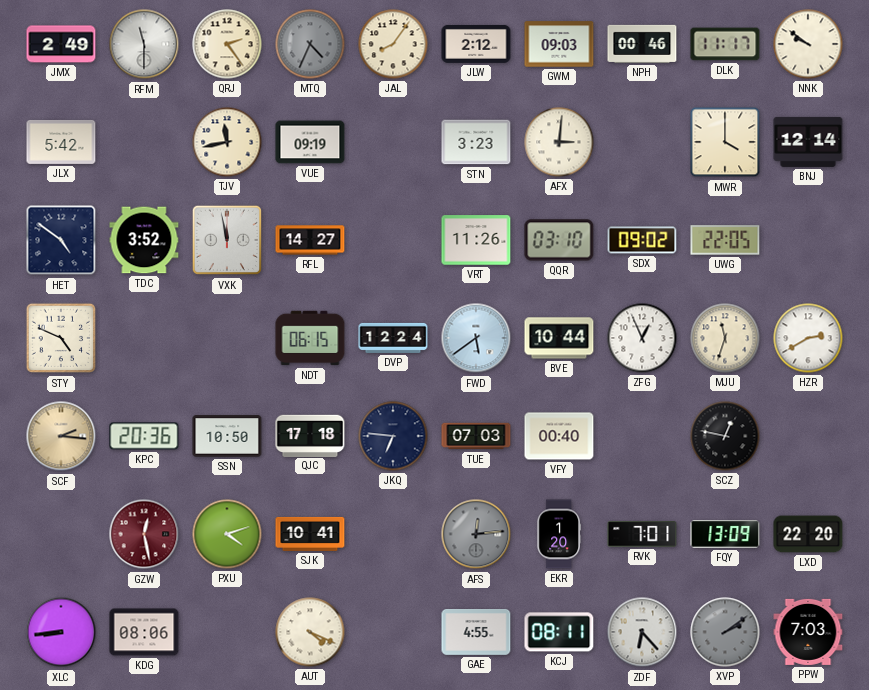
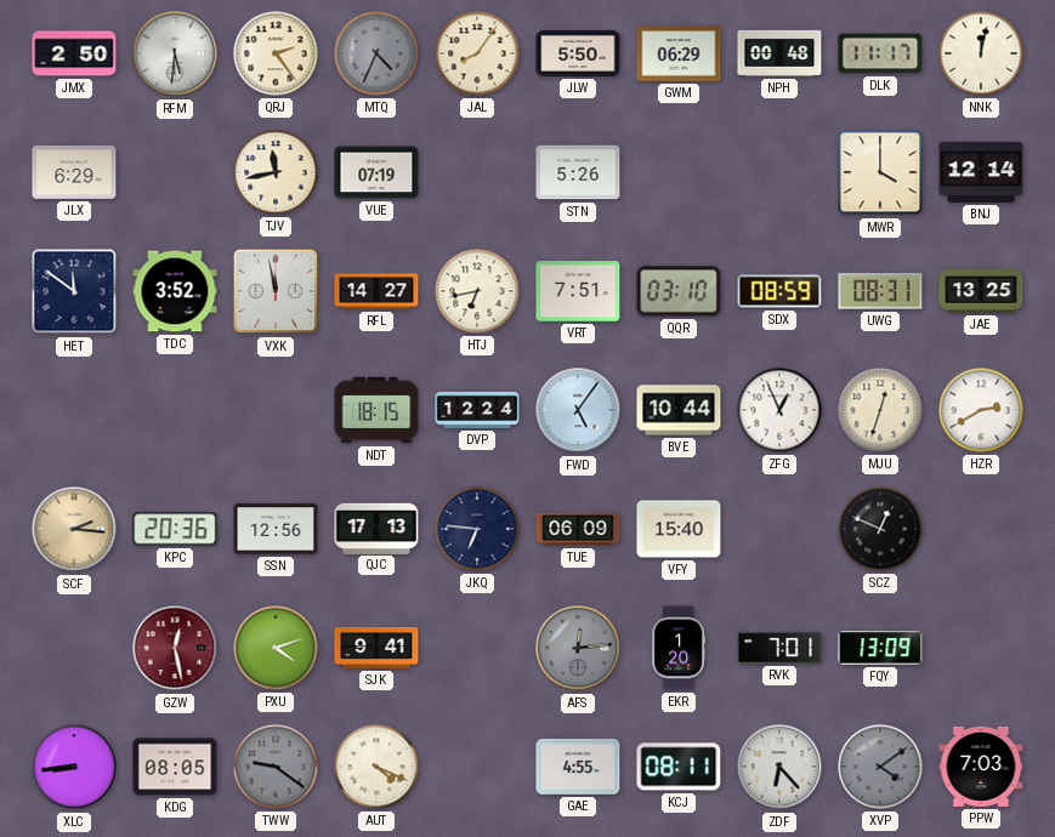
JMX: 2:49 -> 2:50
RFM: 11:30 -> 5:31
JLW: 2:12 -> 5:50
GWM: 09:03 -> 06:29
NPH: 00:46 -> 00:48
NNK: 9:51 -> 12:02
JLX: 5:42 -> 6:29
VUE: 09:19 -> 07:19
STN: 3:23 -> 5:26
AFX: 3:01 -> none
HET: 4:51 -> 11:51
HTJ: none -> 6:43
VRT: 11:26 -> 7:51
SDX: 09:02 -> 08:59
UWG: 22:05 -> 08:31
JAE: none -> 13:25
STY: 4:49 -> none
NDT: 06:15 -> 18:15
FWD: 5:39 -> 5:06
MJU: 11:33 -> 12:33
SSN: 10:50 -> 12:56
QJC: 17:18 -> 17:13
TUE: 07:03 -> 06:09
VFY: 00:40 -> 15:40
SCZ: 12:47 -> 12:49
SJK: 10:41 -> 9:41
LXD: 22:20 -> none
KDG: 08:06 -> 08:05
TWW: none -> 9:21
XVP: 2:09 -> 4:09
